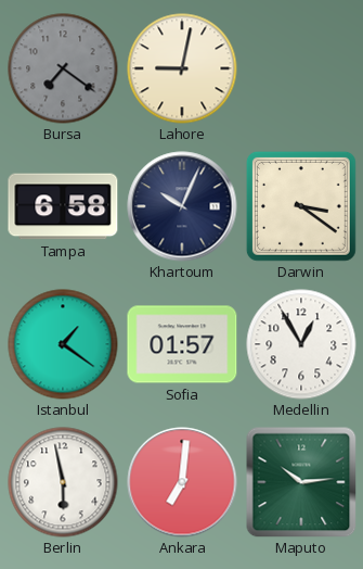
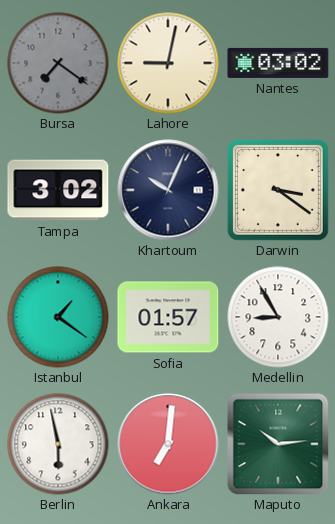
Nantes: none -> 03:02
Tampa: 6:58 -> 3:02
Medellin: 12:55 -> 8:55
